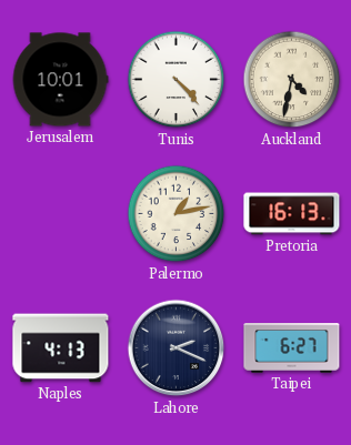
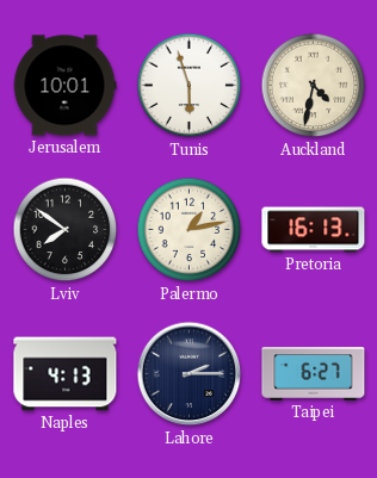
Tunis: 4:23 -> 5:57
Lviv: none -> 7:51
Lahore: 2:19 -> 2:15
